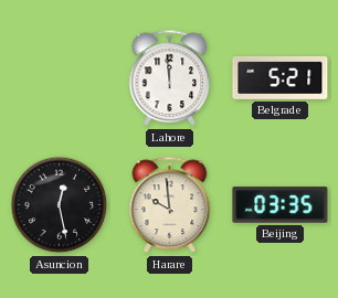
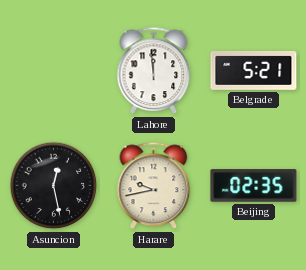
Harare: 9:59 -> 9:43
Beijing: 03:35 -> 02:35
